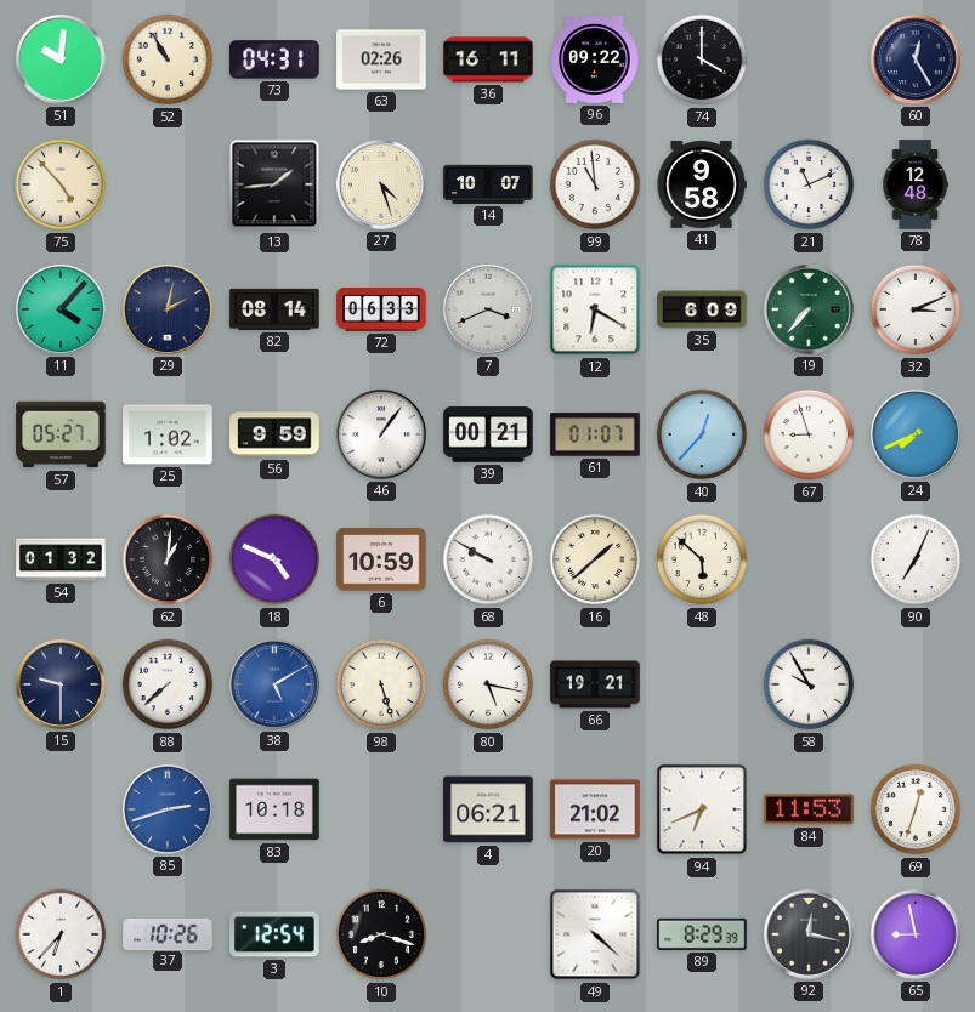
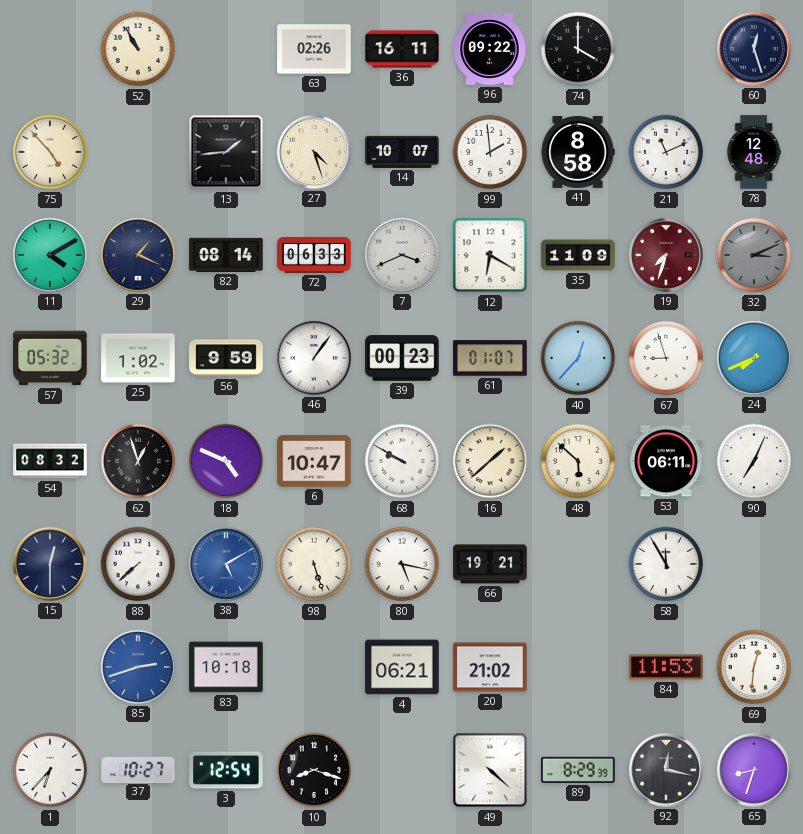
51: 10:01 -> none
73: 04:31 -> none
60: 12:25 -> 12:27
99: 10:59 -> 1:59
41: 9:58 -> 8:58
11: 4:07 -> 4:10
29: 2:02 -> 1:19
35: 6:09 -> 11:09
19: 7:37 -> 7:33
19 dial: green -> burgundy
32 dial: white -> grey
57: 05:27 -> 05:32
39: 00:21 -> 00:23
54: 01:32 -> 08:32
62: 1:01 -> 12:57
6: 10:59 -> 10:47
53: none -> 06:11
15: 9:30 -> 12:30
58: 9:55 -> 11:55
94: 6:41 -> none
69: 12:33 -> 12:31
37: 10:26 -> 10:27
65: 8:58 -> 8:33
